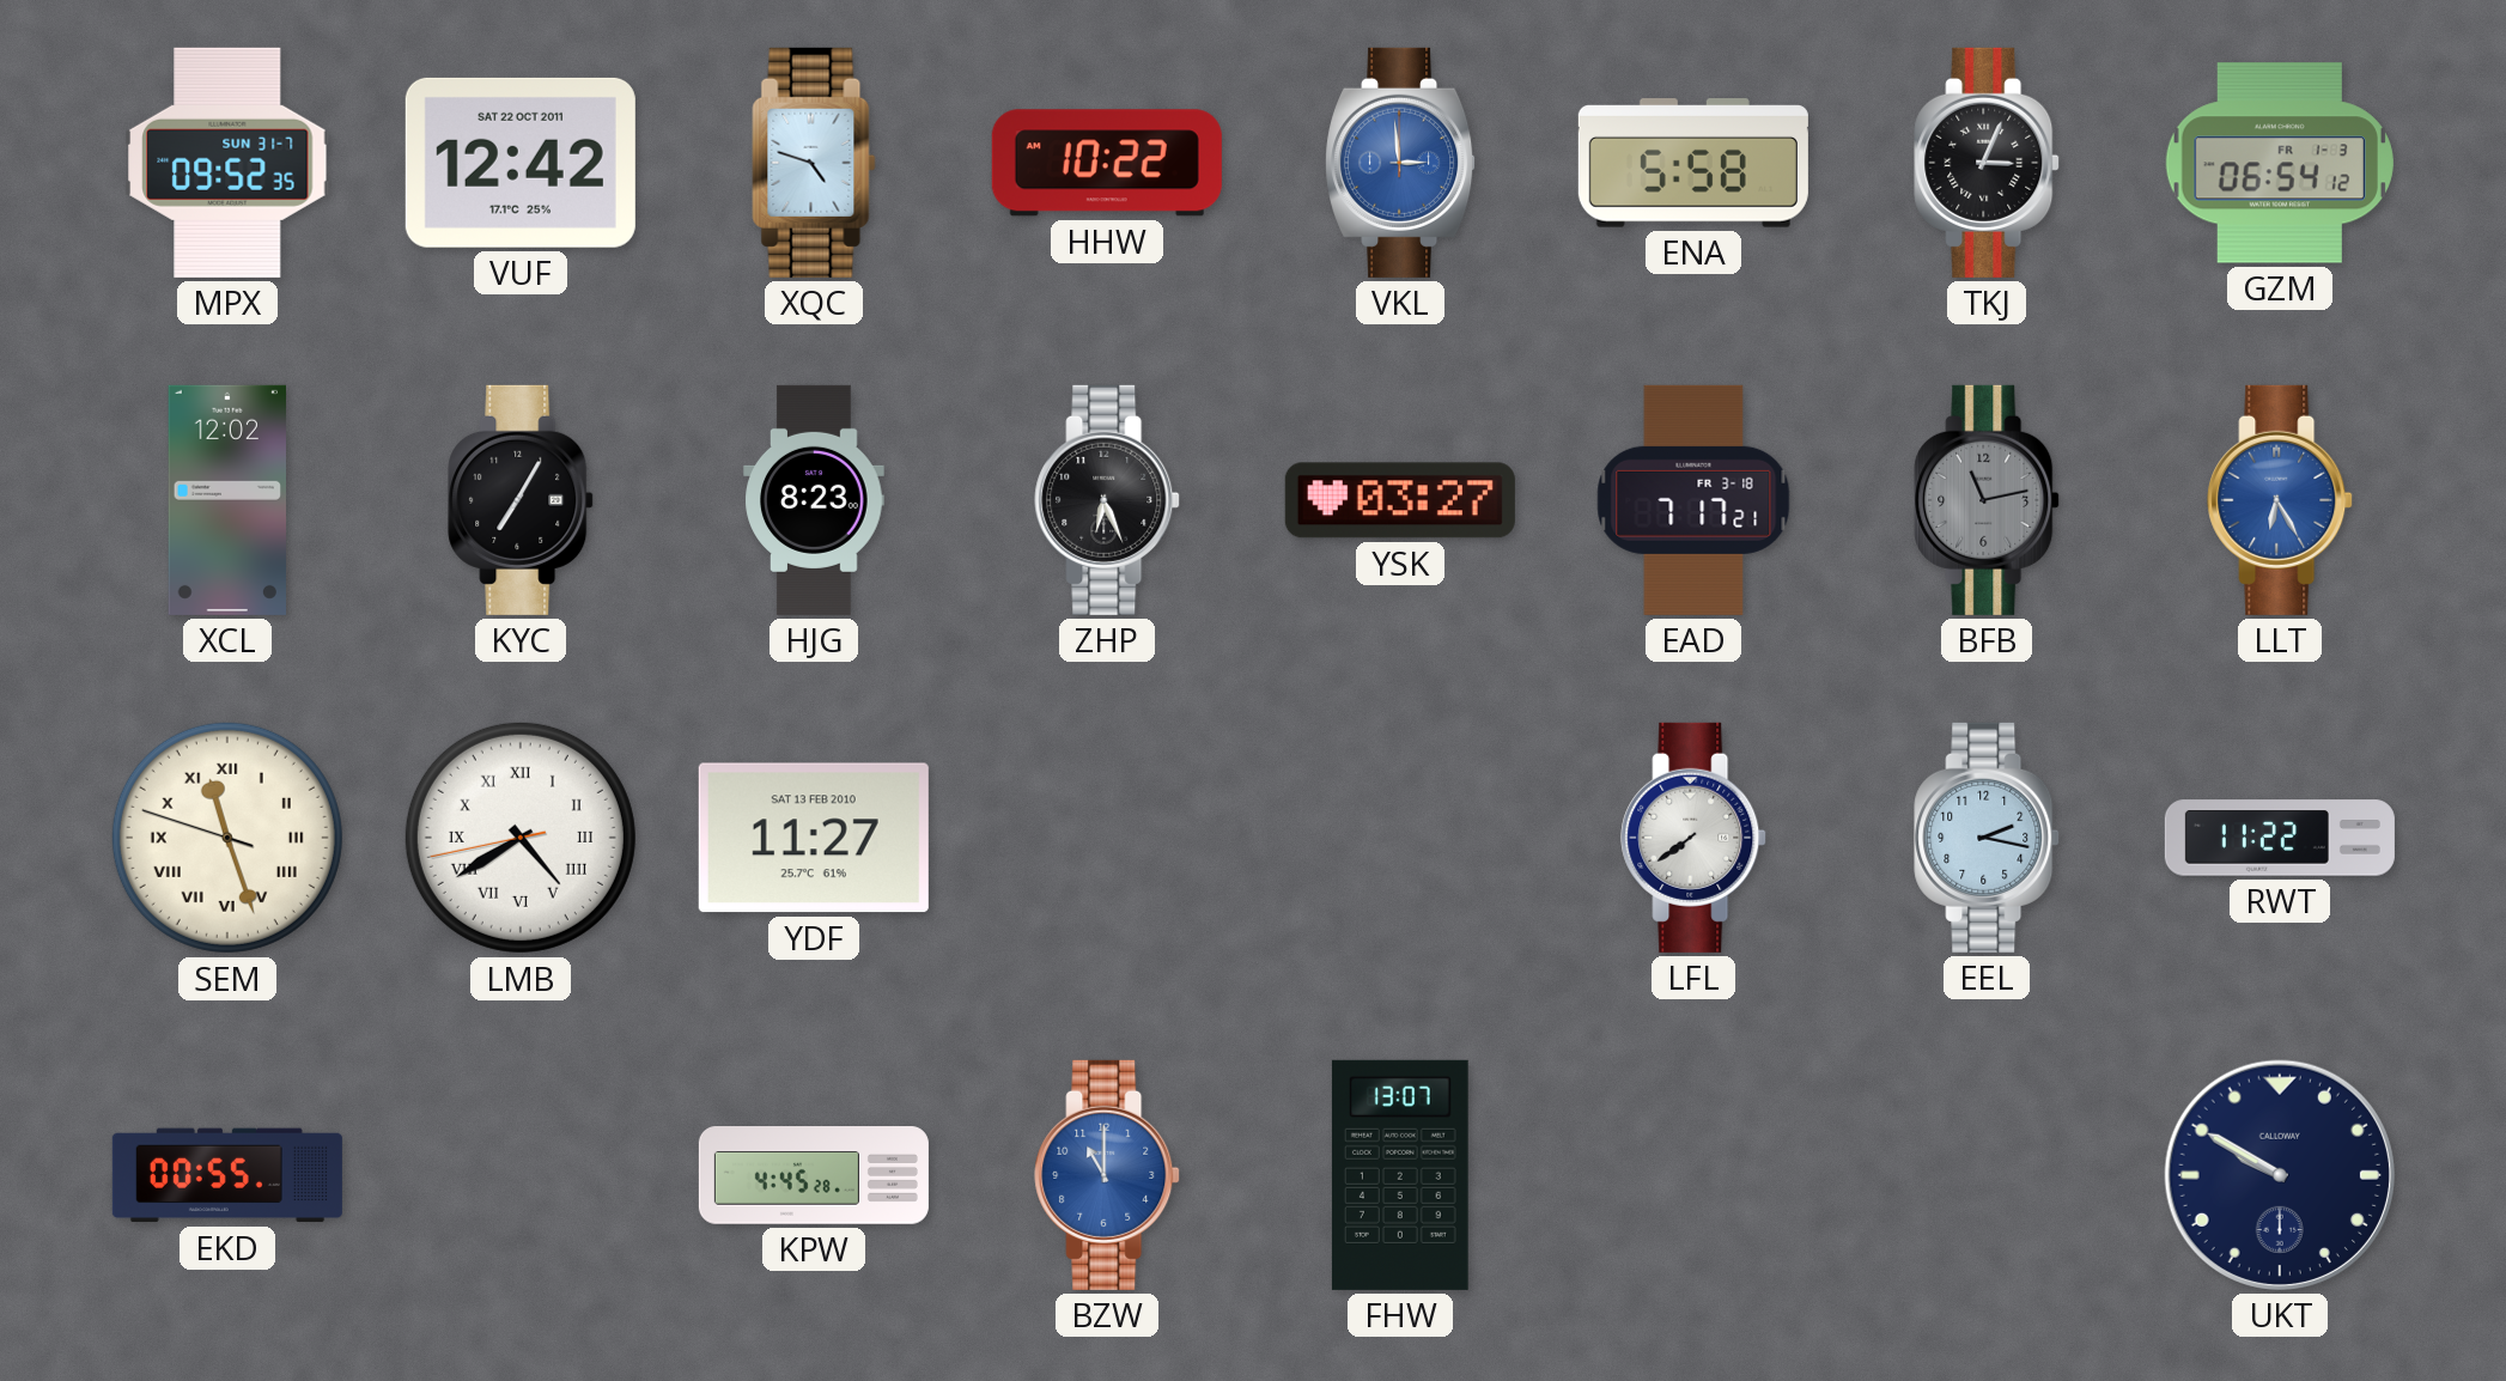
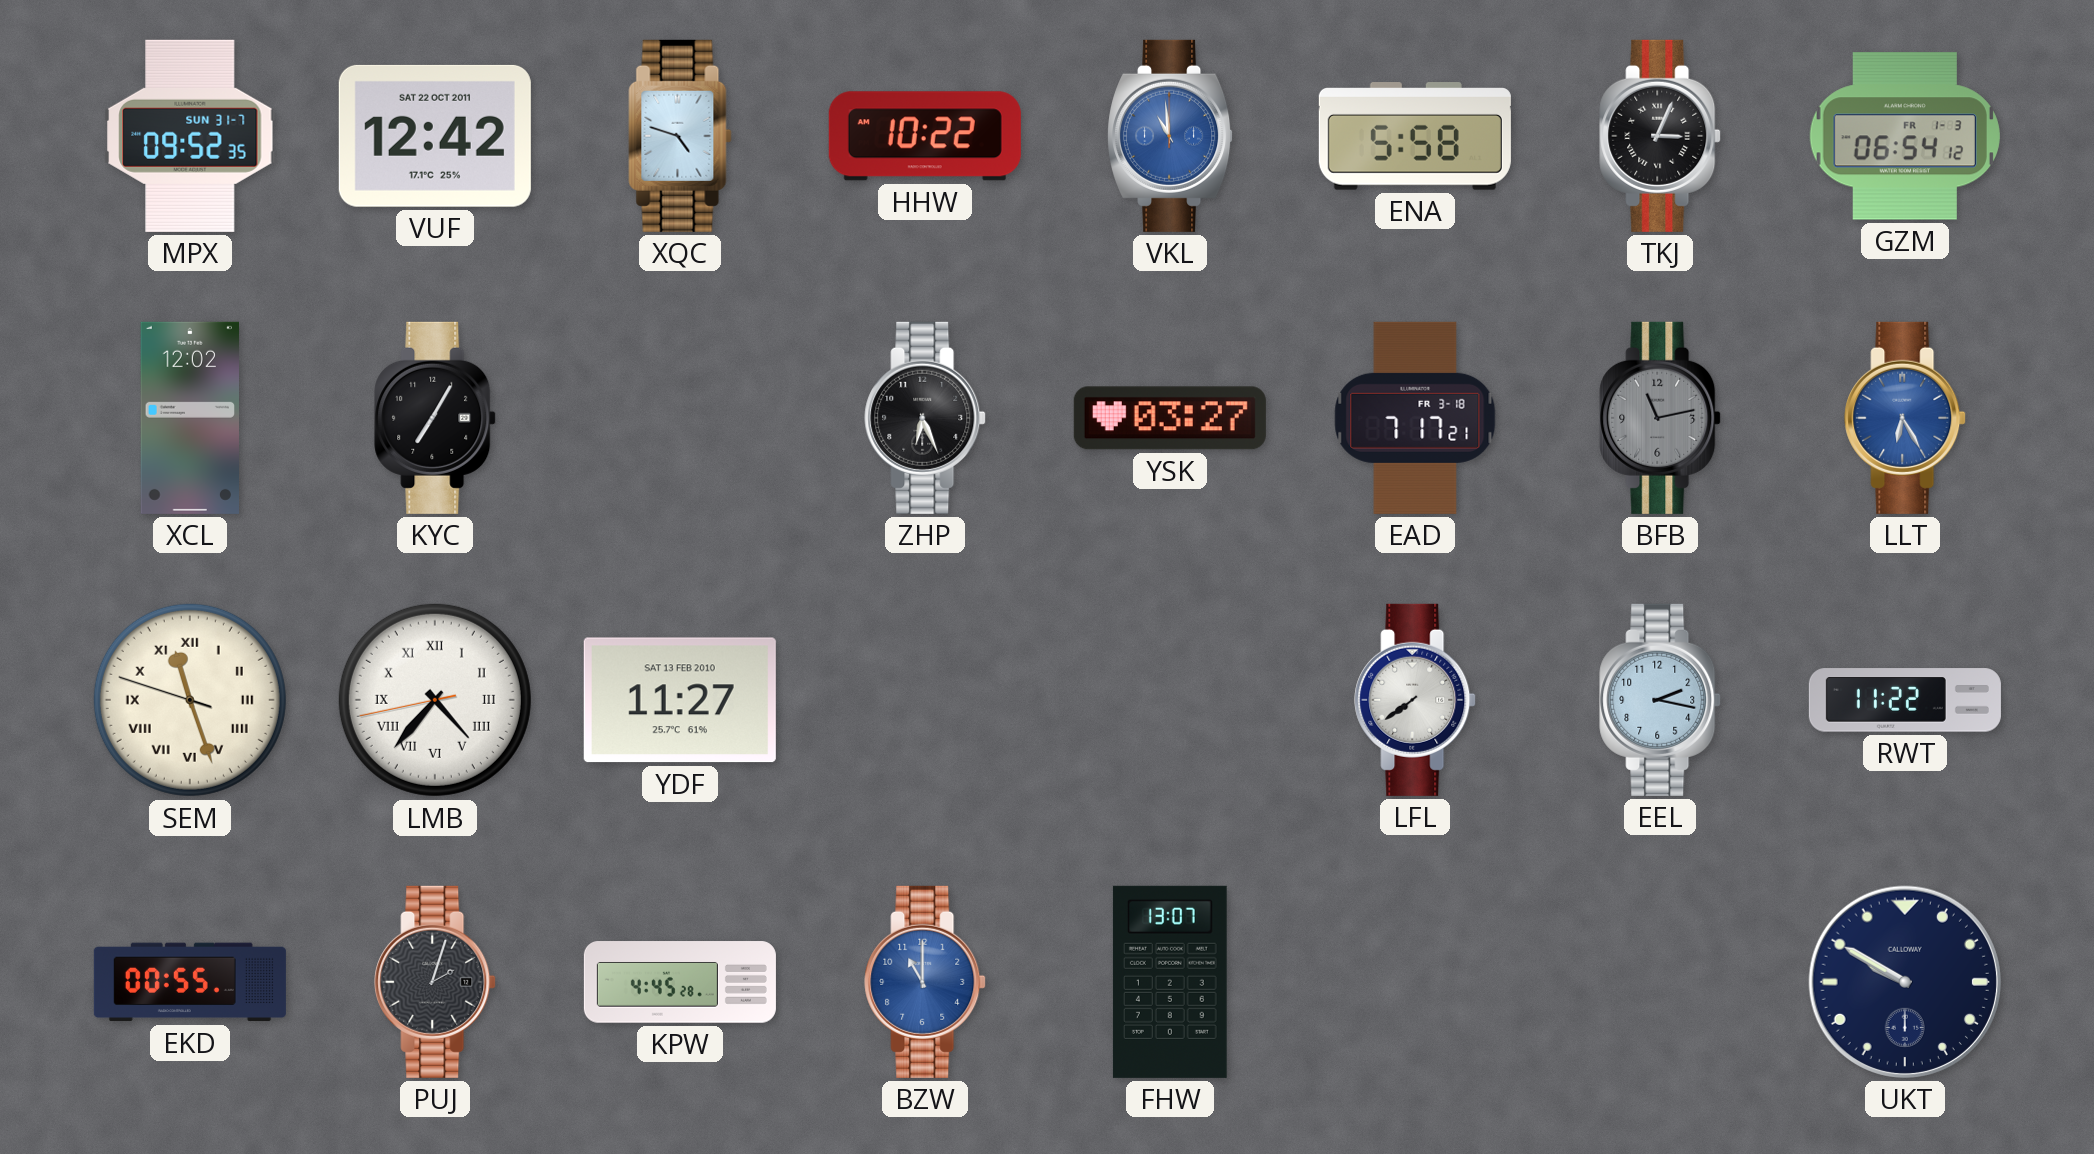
VKL: 2:59 -> 10:59
HJG: 8:23 -> none
LMB: 4:39 -> 4:36
PUJ: none -> 2:03
